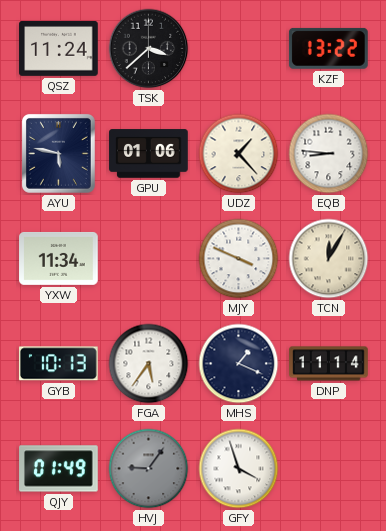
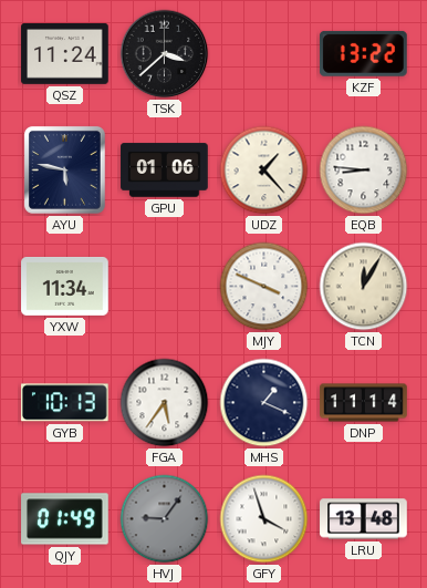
LRU: none -> 13:48
